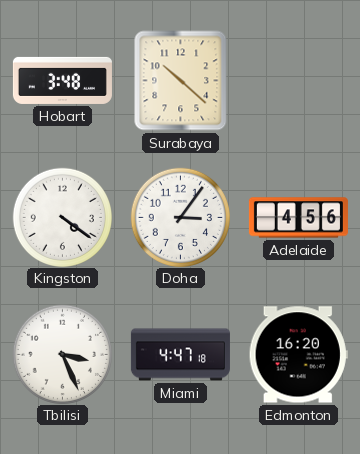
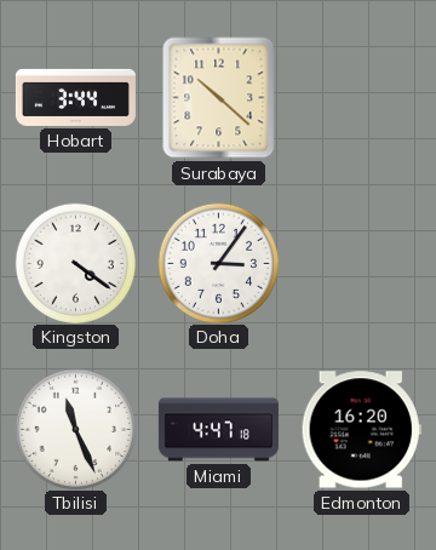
Hobart: 3:48 -> 3:44
Adelaide: 4:56 -> none
Tbilisi: 3:26 -> 11:26
